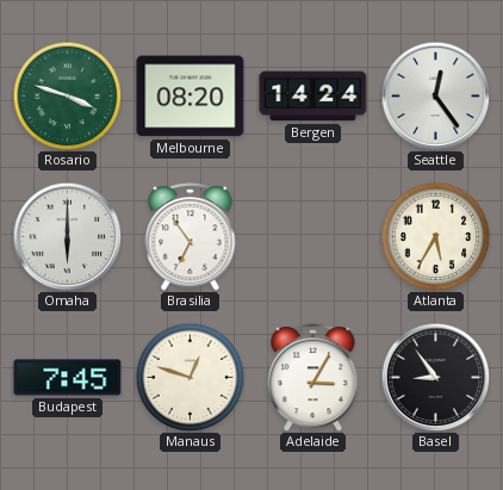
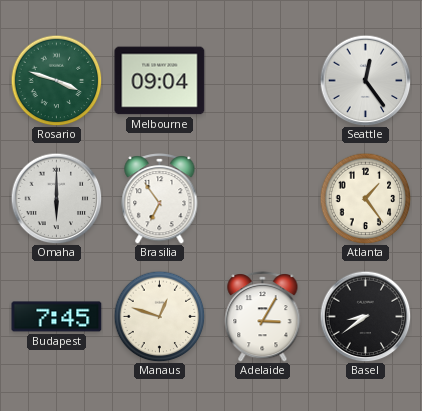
Melbourne: 08:20 -> 09:04
Bergen: 14:24 -> none
Atlanta: 5:35 -> 1:24
Basel: 8:54 -> 8:39
